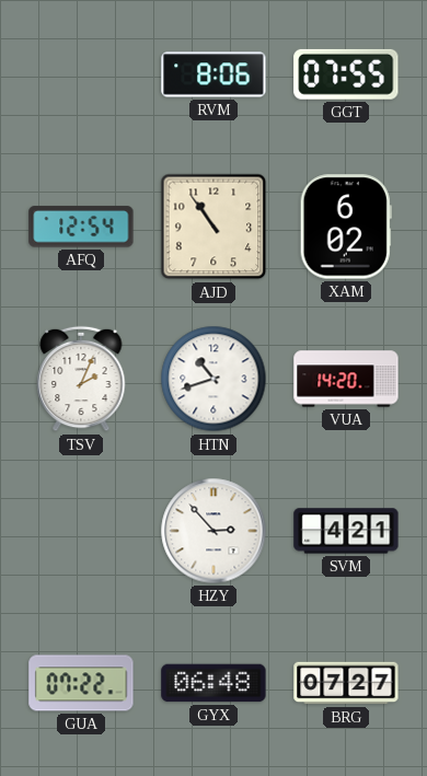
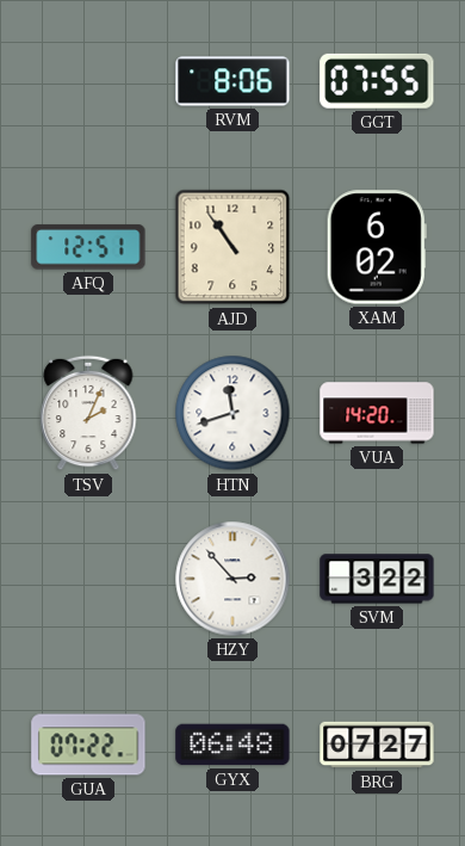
AFQ: 12:54 -> 12:51
HTN: 10:42 -> 11:42
SVM: 4:21 -> 3:22
